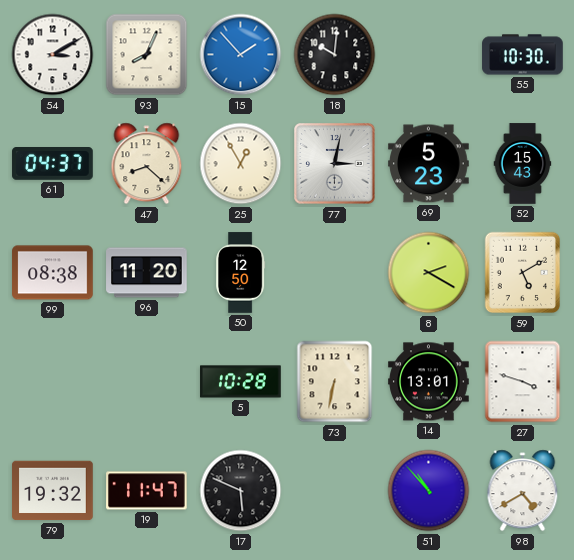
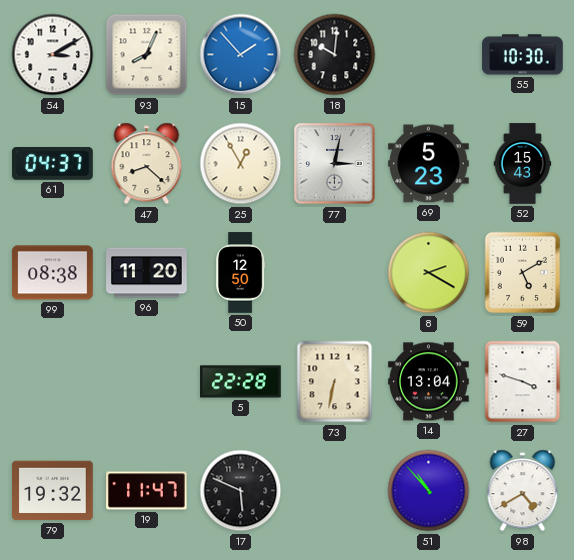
5: 10:28 -> 22:28
14: 13:01 -> 13:04
